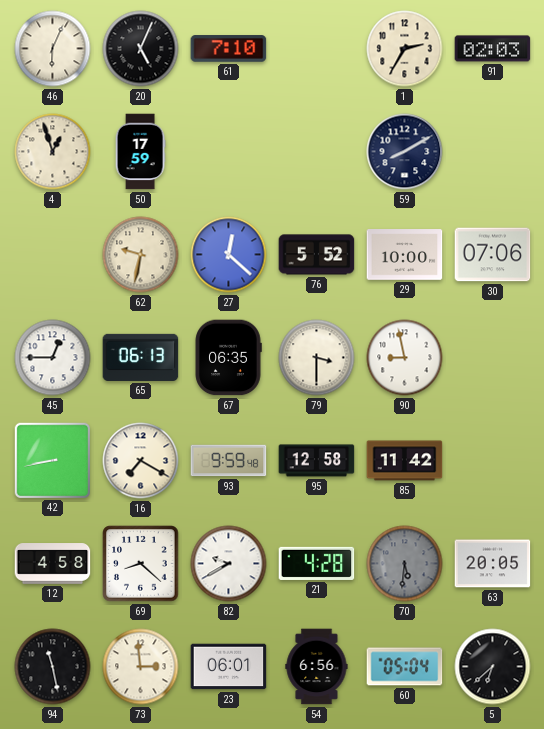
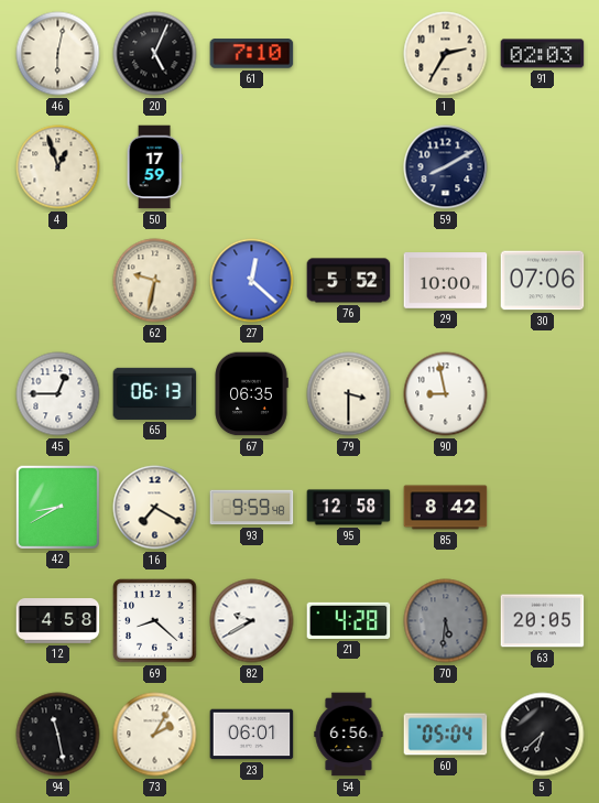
46: 6:04 -> 6:02
42: 8:43 -> 8:40
85: 11:42 -> 8:42
73: 2:59 -> 2:05
